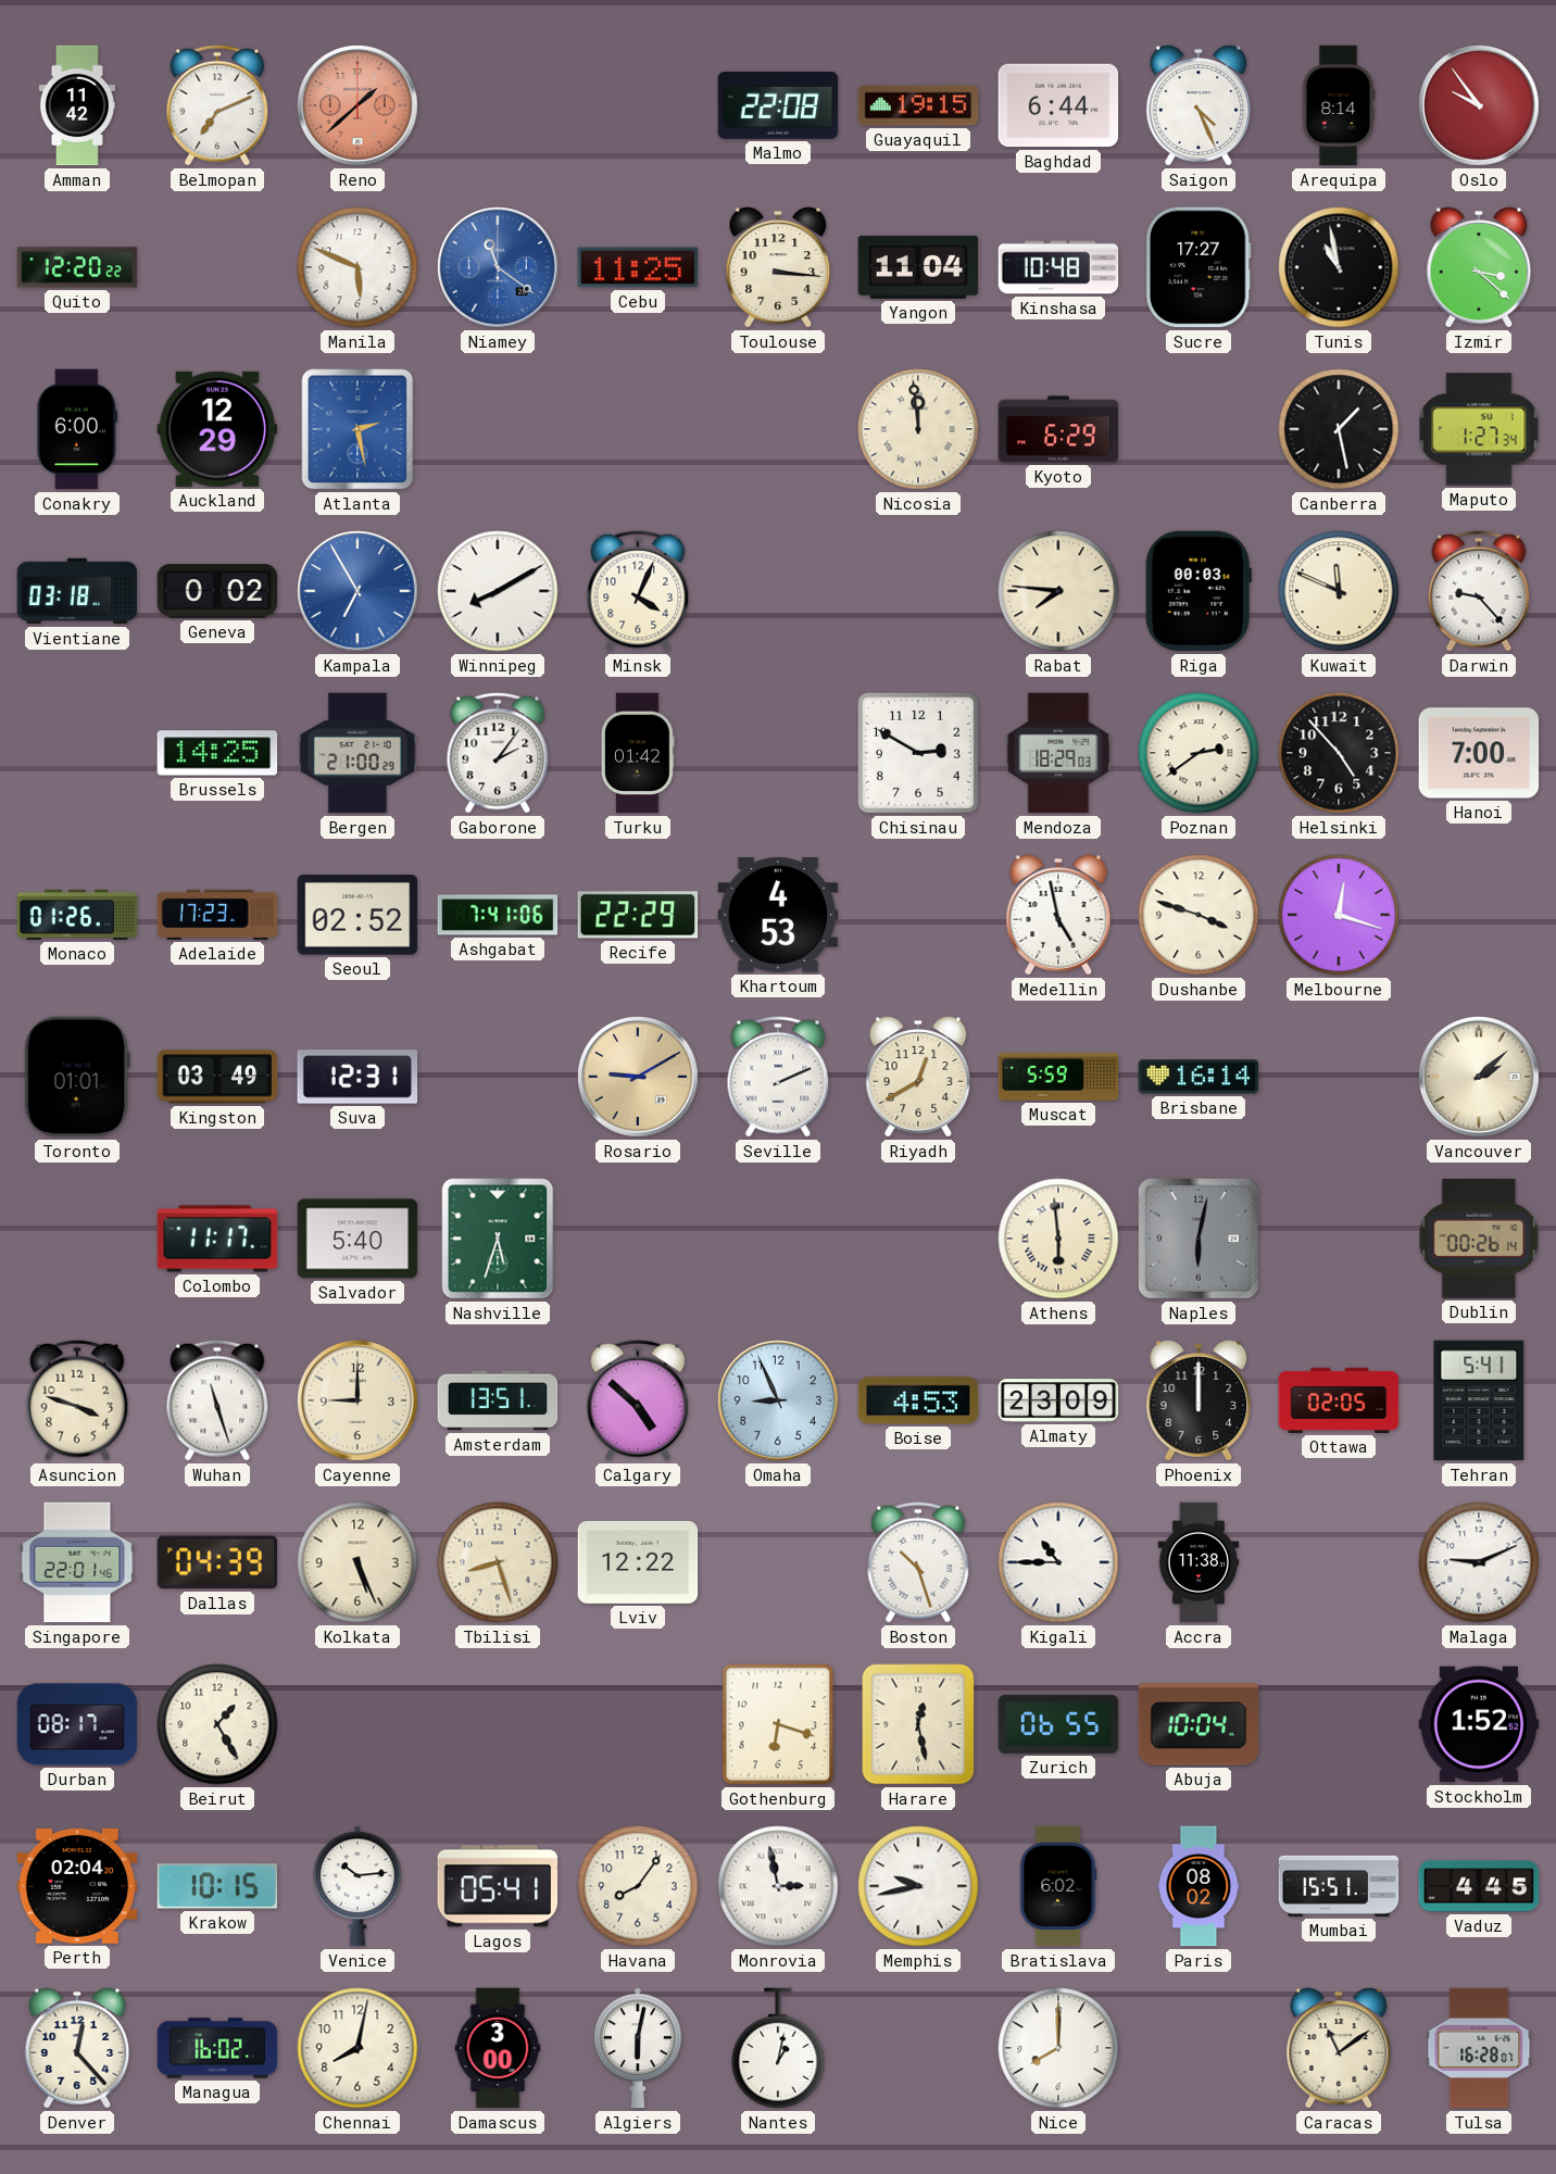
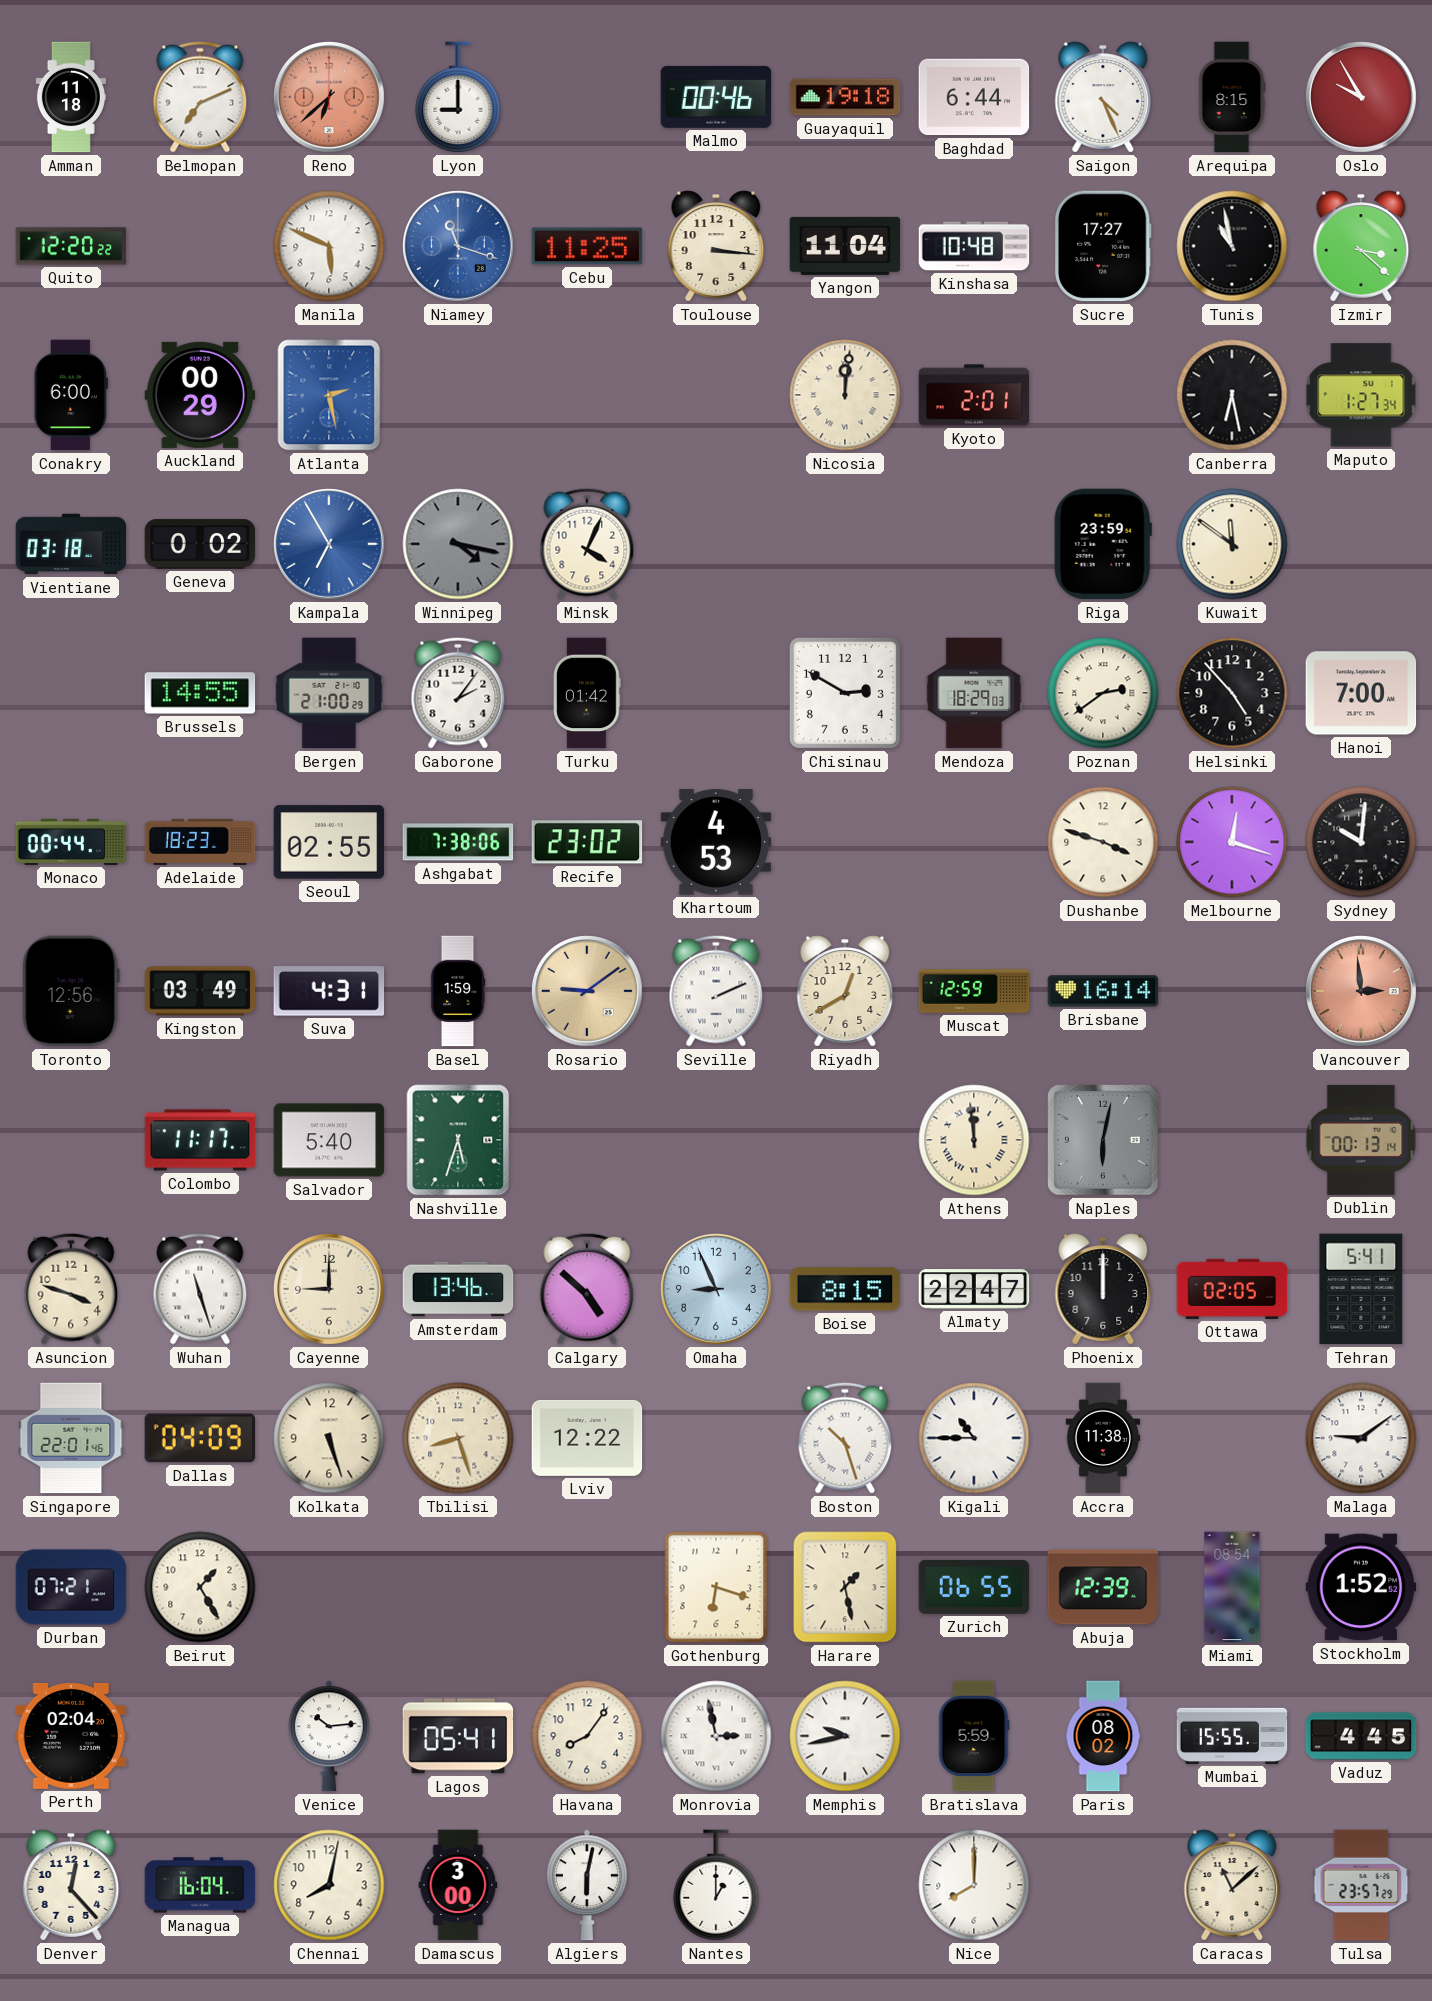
Amman: 11:42 -> 11:18
Reno: 1:38 -> 6:38
Lyon: none -> 9:00
Malmo: 22:08 -> 00:46
Guayaquil: 19:15 -> 19:18
Arequipa: 8:14 -> 8:15
Oslo: 9:54 -> 9:55
Niamey: 11:21 -> 11:18
Auckland: 12:29 -> 00:29
Nicosia: 11:59 -> 12:01
Kyoto: 6:29 -> 2:01
Canberra: 1:28 -> 6:28
Winnipeg: 8:10 -> 4:17
Winnipeg dial: white -> grey
Rabat: 7:46 -> none
Riga: 00:03 -> 23:59
Kuwait: 11:49 -> 11:51
Darwin: 9:23 -> none
Brussels: 14:25 -> 14:55
Monaco: 01:26 -> 00:44
Adelaide: 17:23 -> 18:23
Seoul: 02:52 -> 02:55
Ashgabat: 7:41 -> 7:38
Recife: 22:29 -> 23:02
Medellin: 4:58 -> none
Sydney: none -> 10:01
Toronto: 01:01 -> 12:56
Suva: 12:31 -> 4:31
Basel: none -> 1:59
Rosario: 9:10 -> 9:09
Muscat: 5:59 -> 12:59
Vancouver: 2:08 -> 2:59
Vancouver dial: cream -> salmon
Athens: 5:59 -> 11:59
Dublin: 00:26 -> 00:13
Amsterdam: 13:51 -> 13:46
Boise: 4:53 -> 8:15
Almaty: 23:09 -> 22:47
Dallas: 04:39 -> 04:09
Kolkata: 5:26 -> 5:27
Malaga: 9:11 -> 9:09
Durban: 08:17 -> 07:21
Harare: 12:28 -> 1:28
Abuja: 10:04 -> 12:39
Miami: none -> 08:54
Krakow: 10:15 -> none
Bratislava: 6:02 -> 5:59
Mumbai: 15:51 -> 15:55
Managua: 16:02 -> 16:04
Nantes: 1:02 -> 1:00
Caracas: 11:09 -> 11:08
Tulsa: 16:28 -> 23:57
